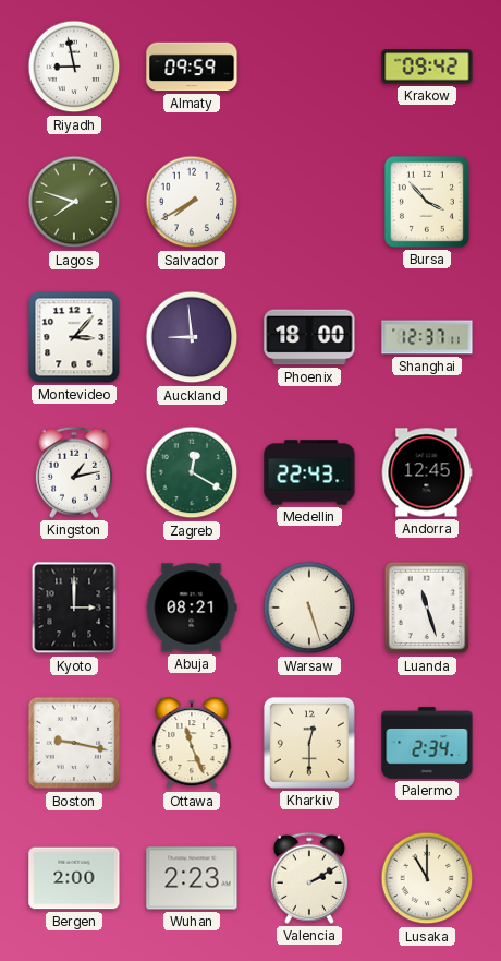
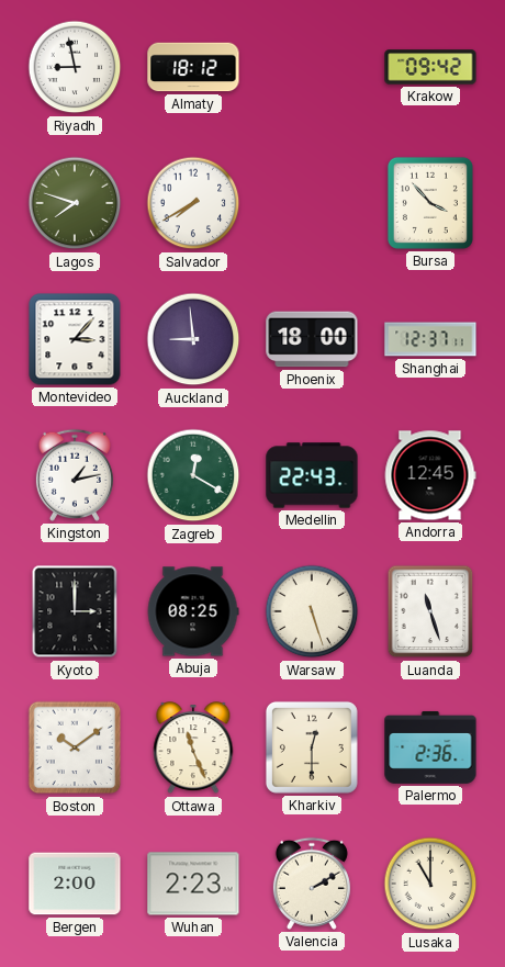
Almaty: 09:59 -> 18:12
Abuja: 08:21 -> 08:25
Boston: 9:17 -> 10:09
Palermo: 2:34 -> 2:36
